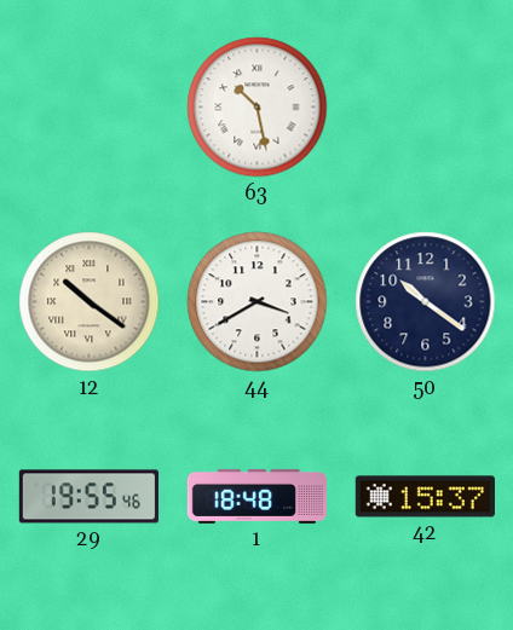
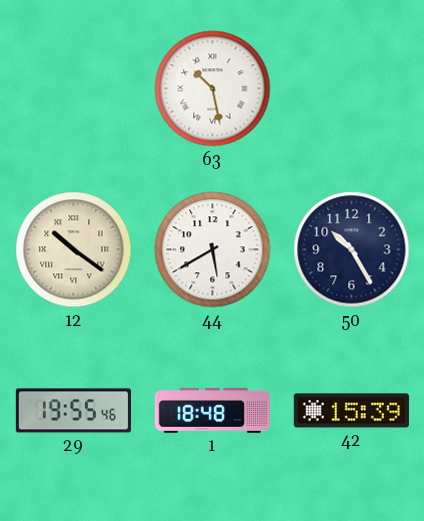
44: 3:40 -> 5:40
50: 10:21 -> 10:25
42: 15:37 -> 15:39
